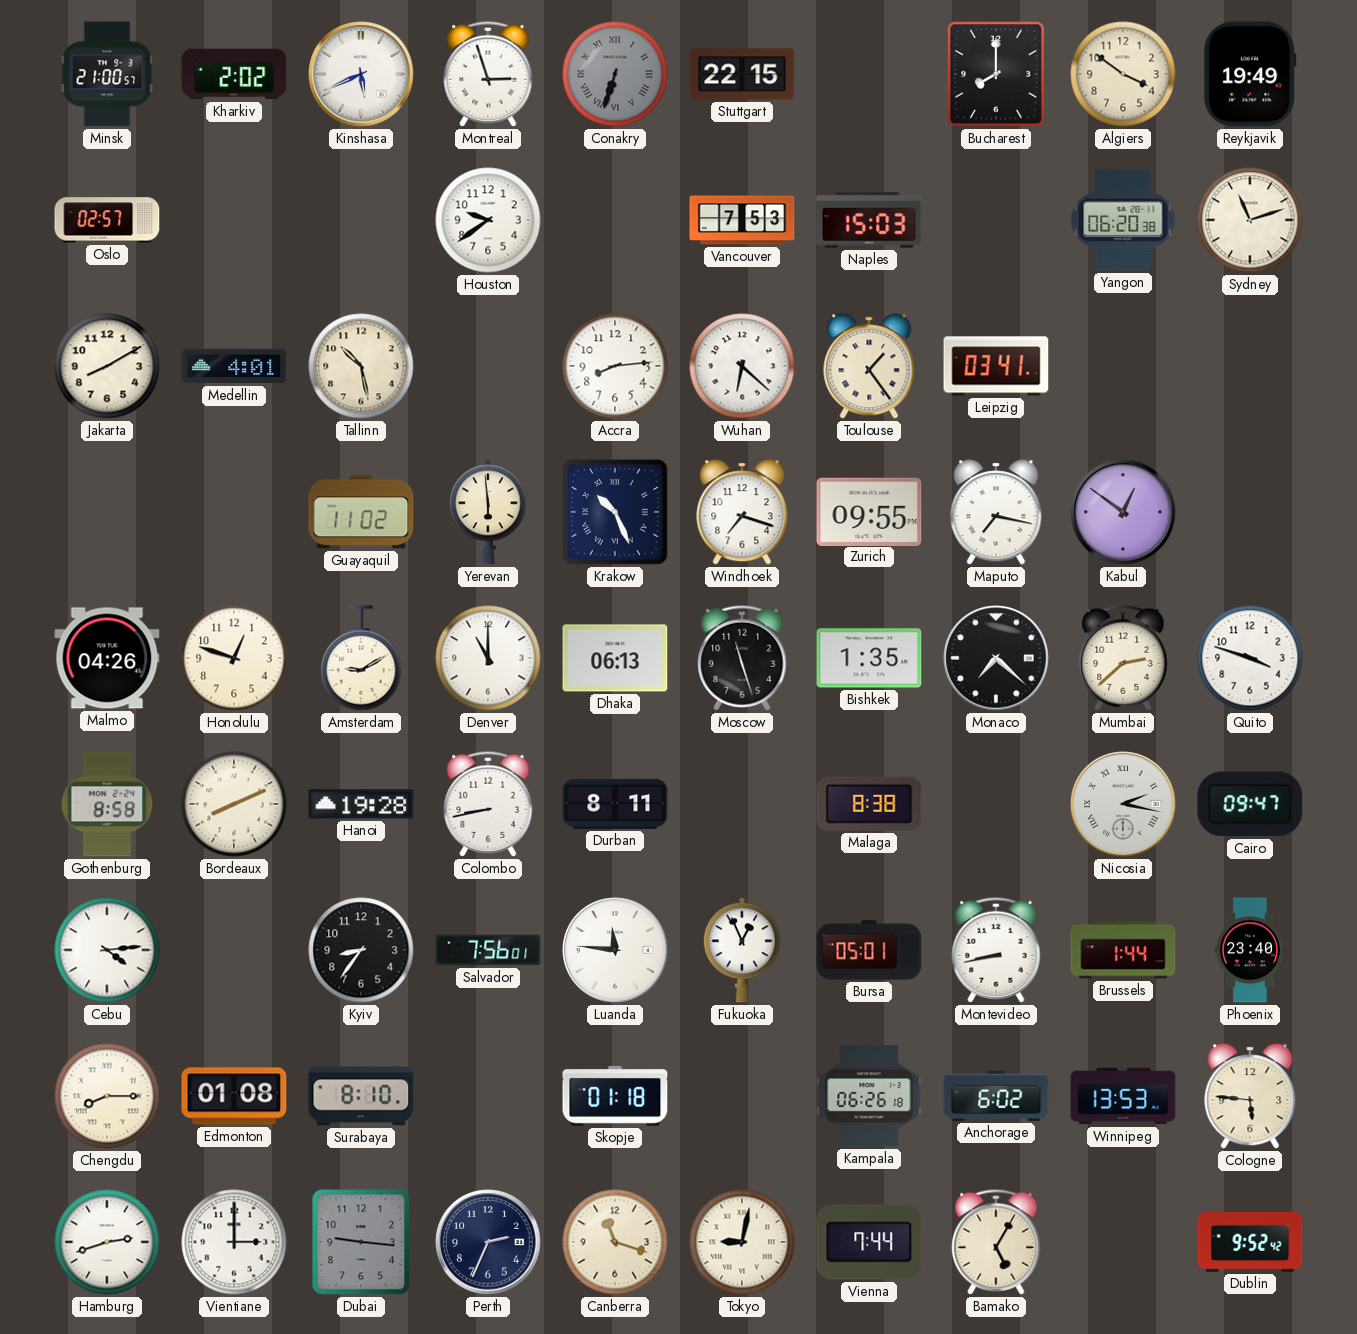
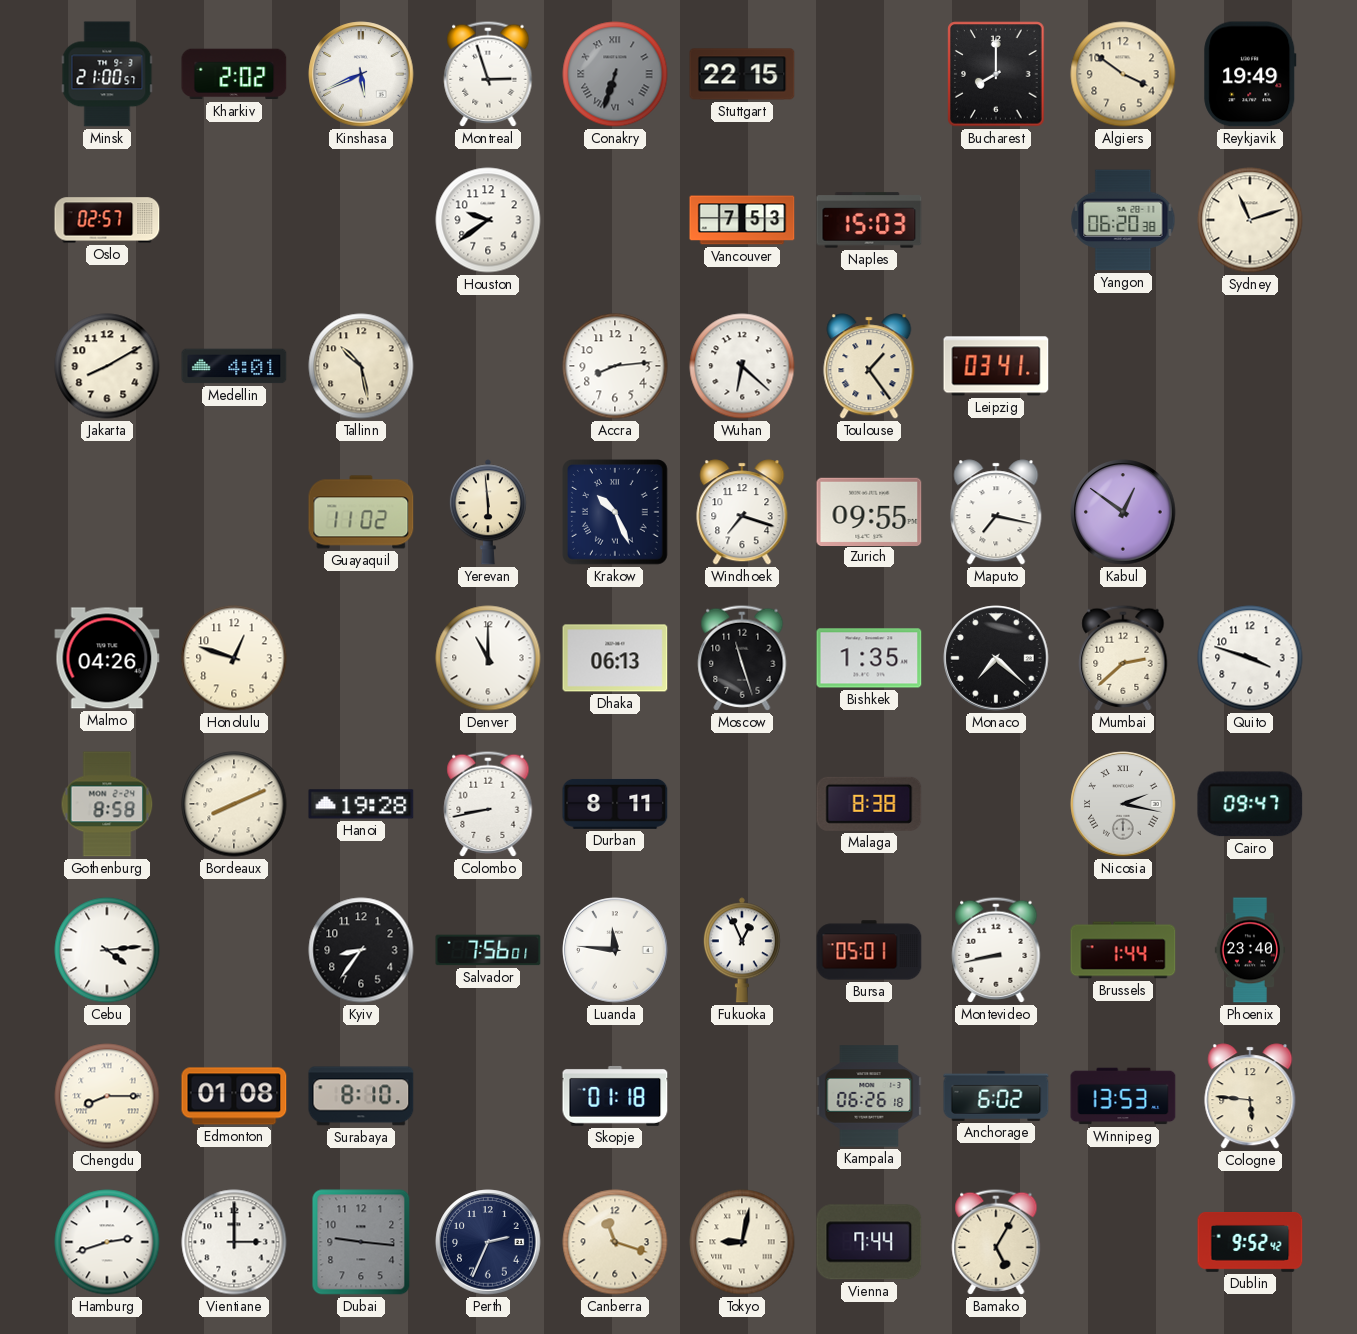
Amsterdam: 9:10 -> none
